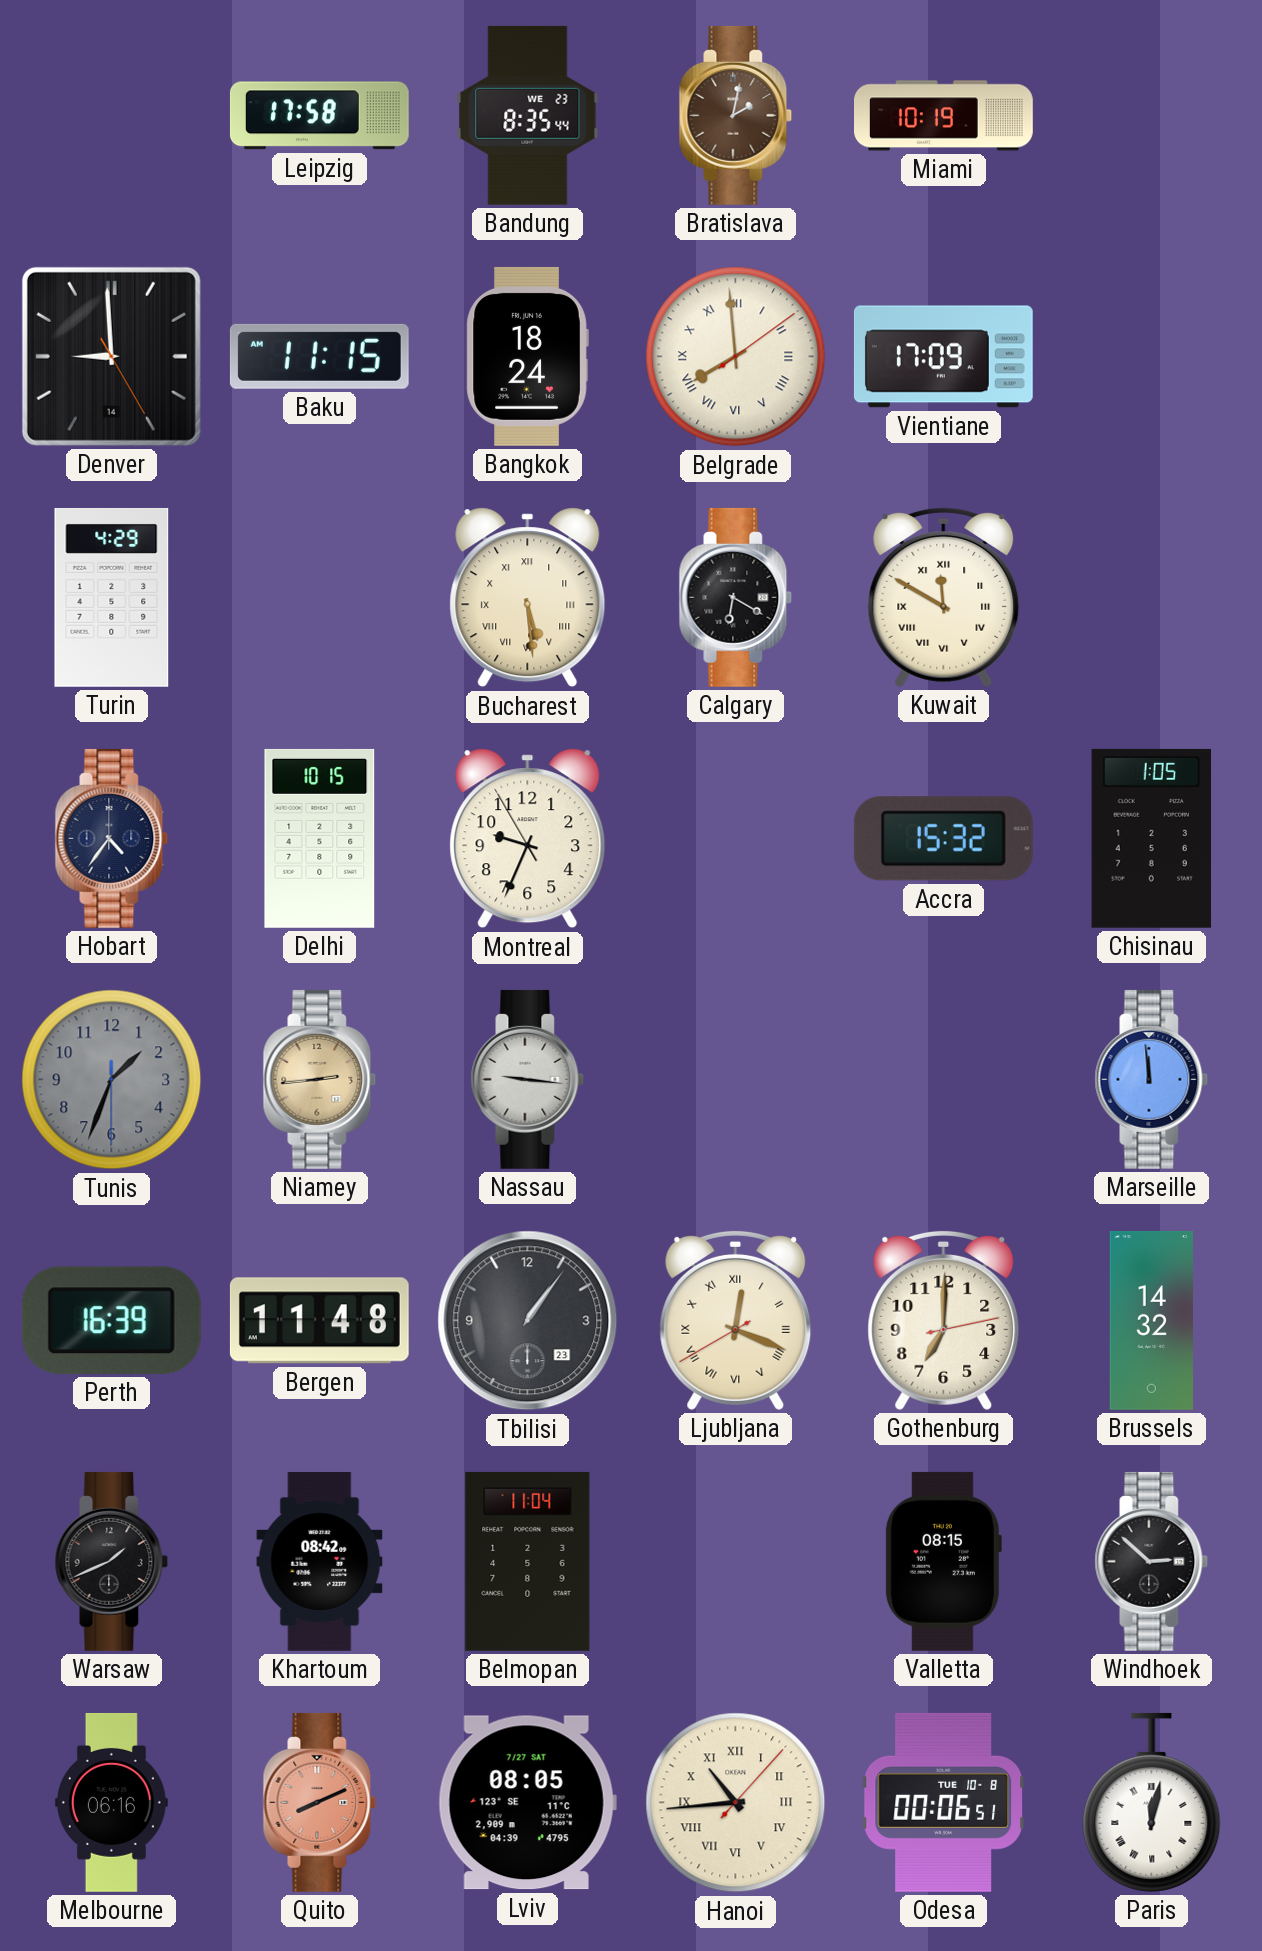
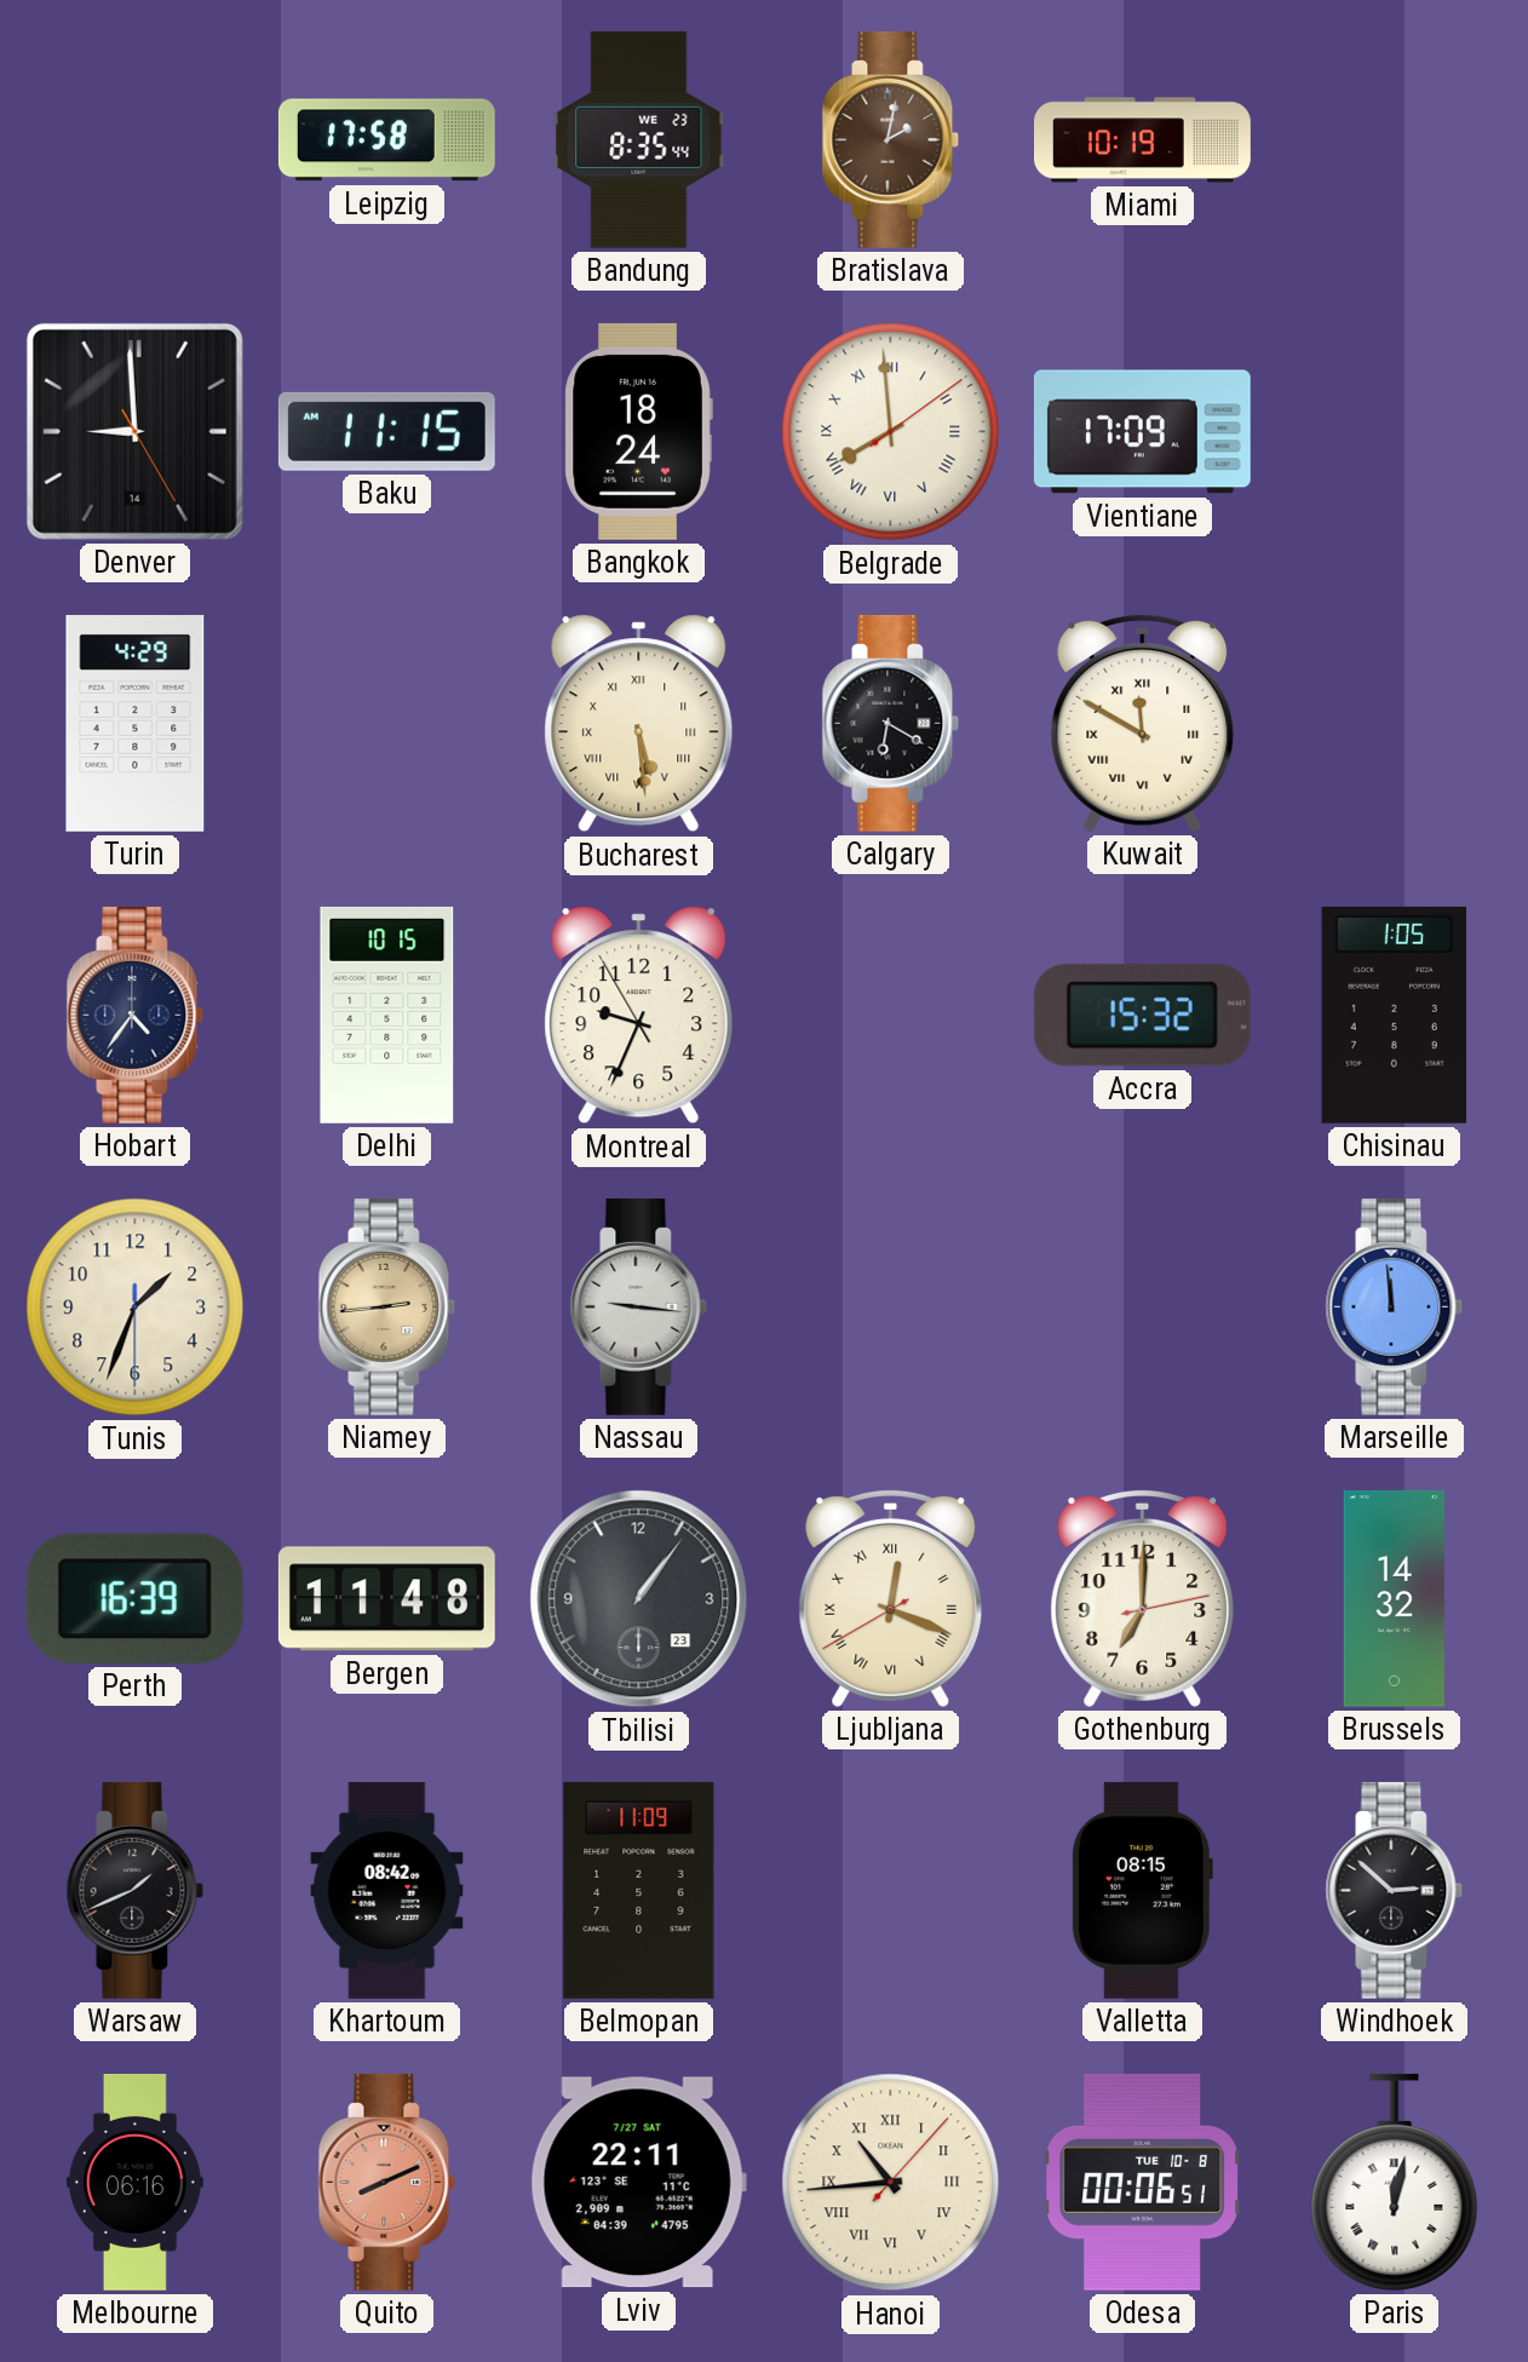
Tunis dial: grey -> cream
Belmopan: 11:04 -> 11:09
Lviv: 08:05 -> 22:11
